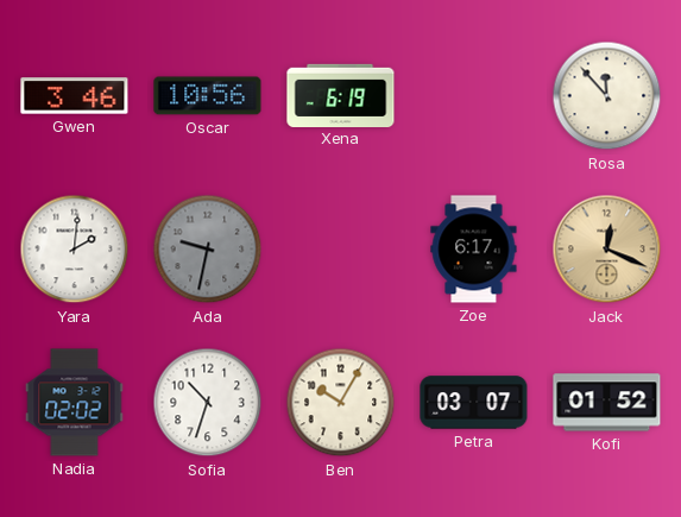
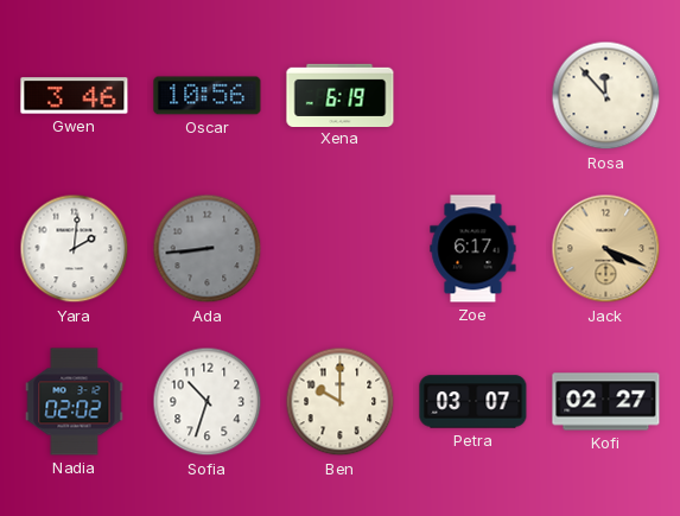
Ada: 9:32 -> 8:44
Jack: 12:19 -> 4:19
Ben: 10:05 -> 10:00
Kofi: 01:52 -> 02:27
